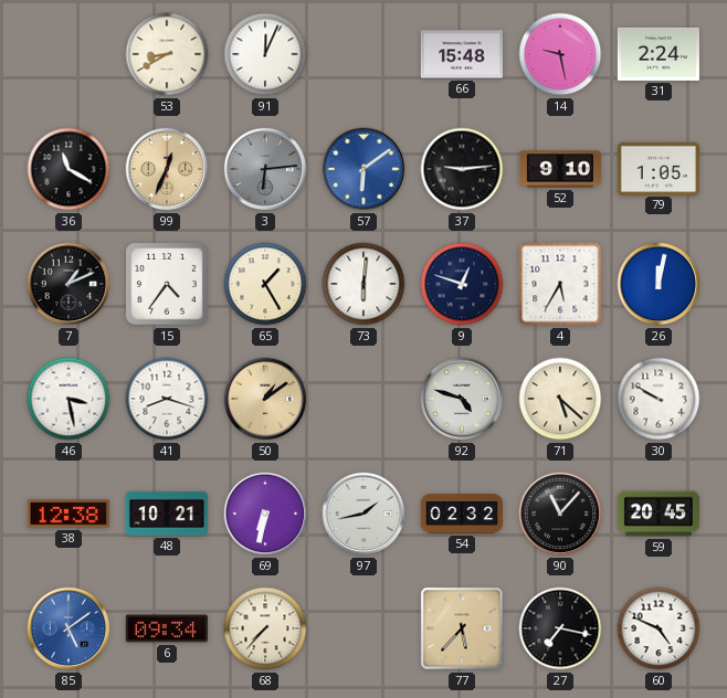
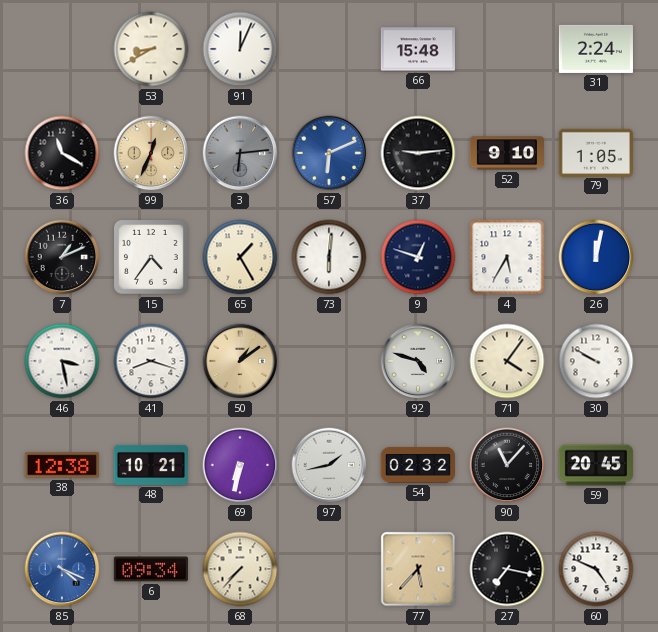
14: 9:28 -> none
57: 6:09 -> 6:11
71: 5:22 -> 4:06
85: 5:09 -> 4:19
